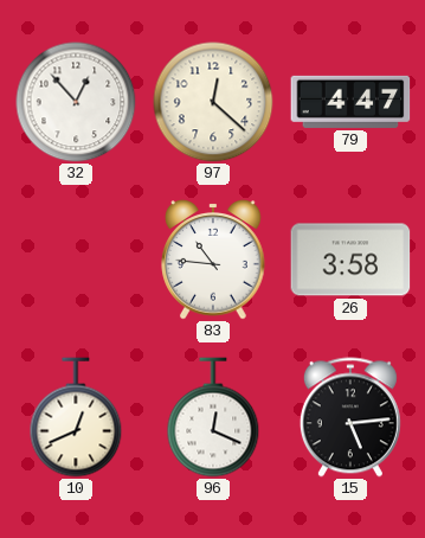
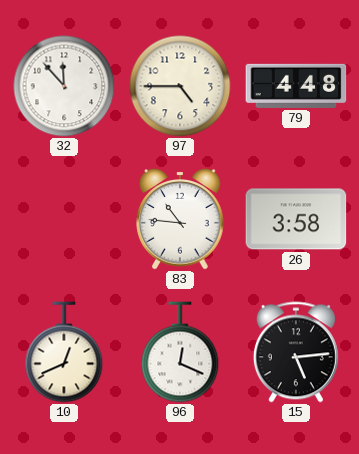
32: 12:53 -> 11:53
97: 12:22 -> 4:45
79: 4:47 -> 4:48
